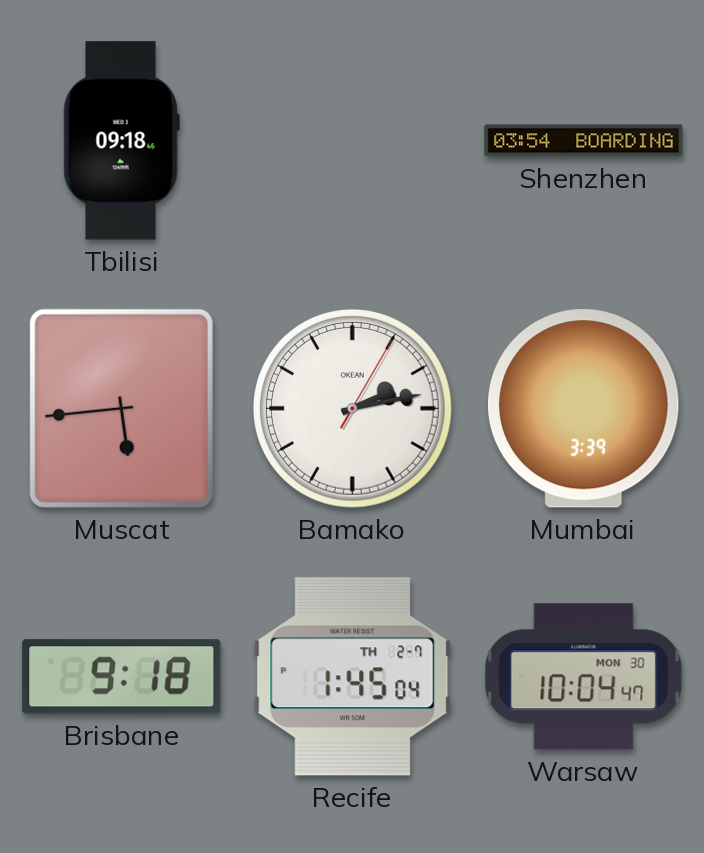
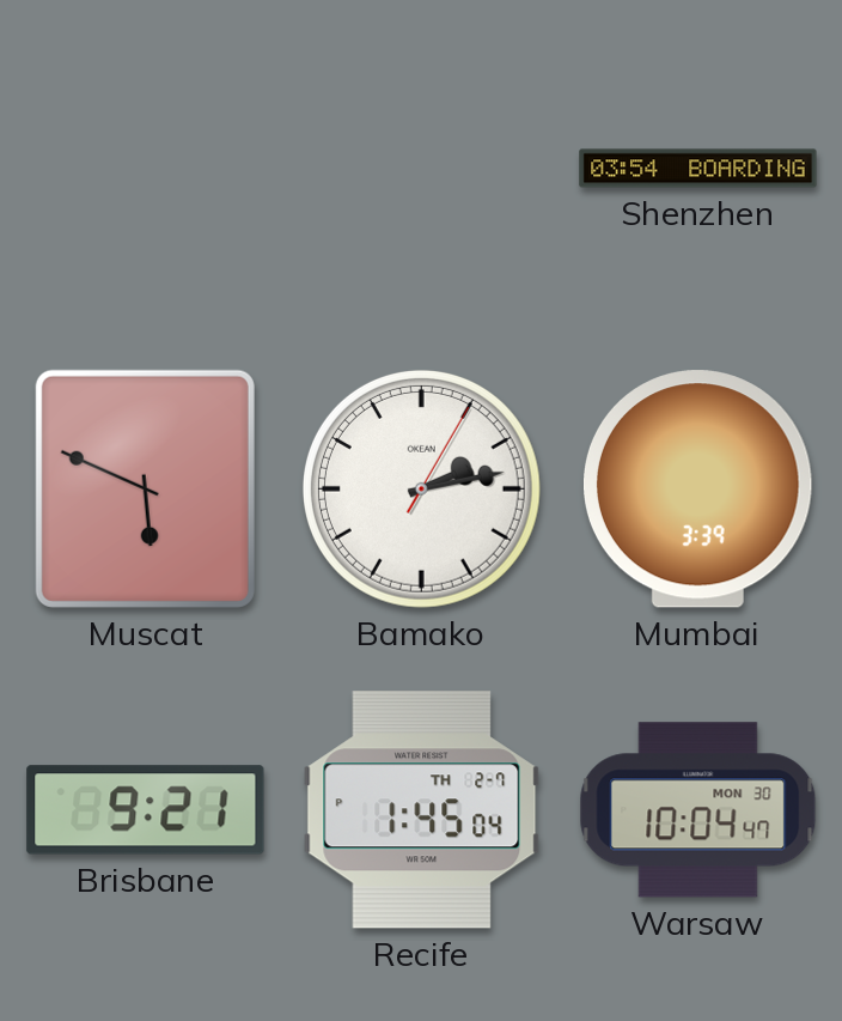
Tbilisi: 09:18 -> none
Muscat: 5:44 -> 5:49
Brisbane: 9:18 -> 9:21
